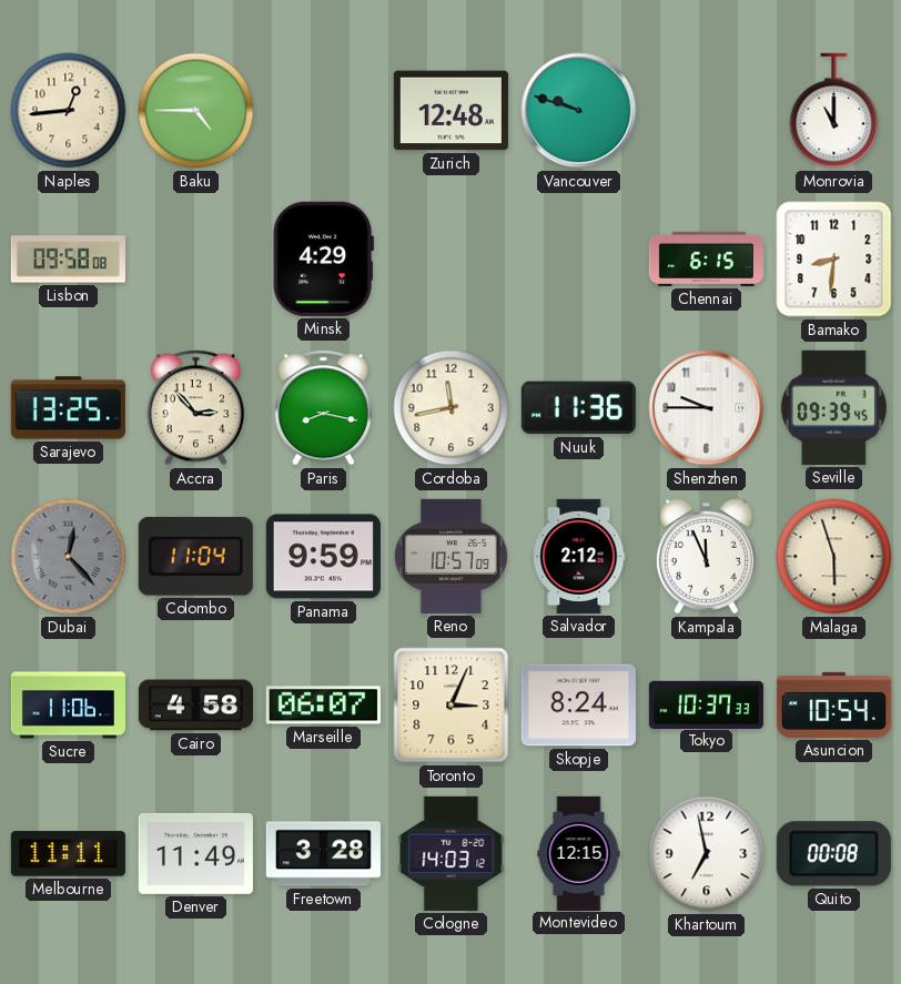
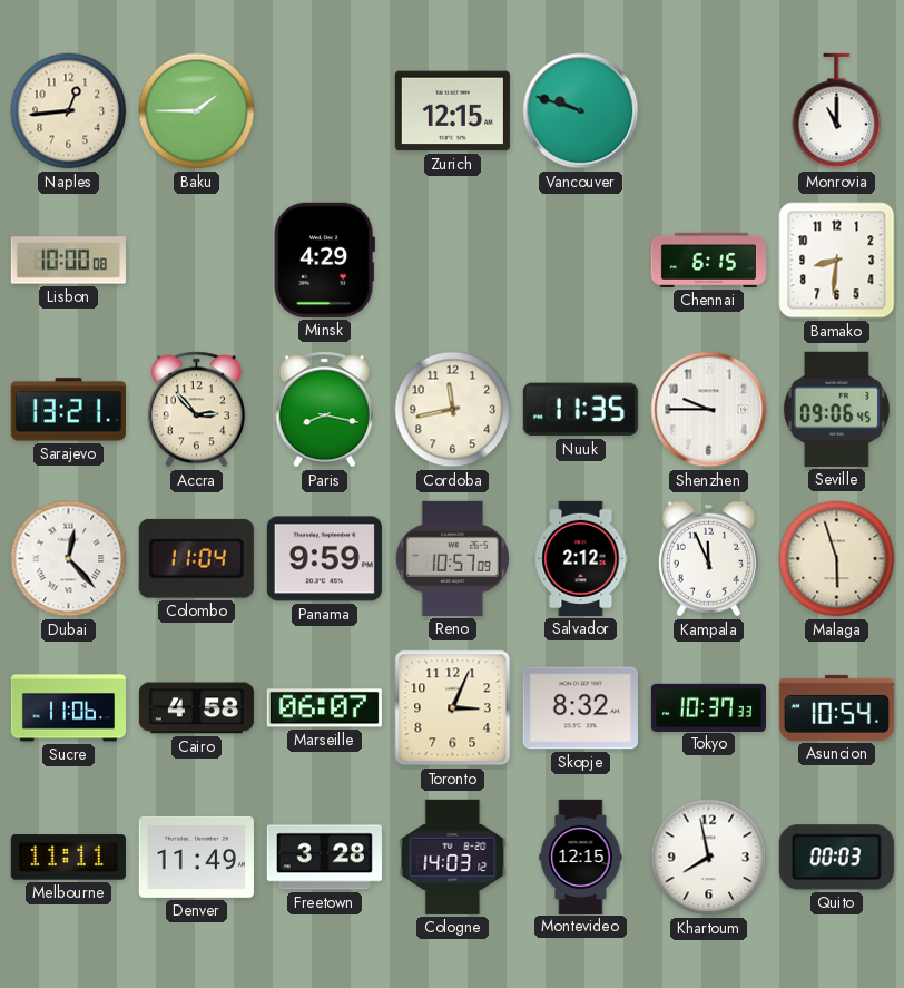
Baku: 4:45 -> 1:45
Zurich: 12:48 -> 12:15
Lisbon: 09:58 -> 10:00
Sarajevo: 13:25 -> 13:21
Nuuk: 11:36 -> 11:35
Seville: 09:39 -> 09:06
Dubai dial: grey -> white
Skopje: 8:24 -> 8:32
Khartoum: 6:58 -> 7:58
Quito: 00:08 -> 00:03
